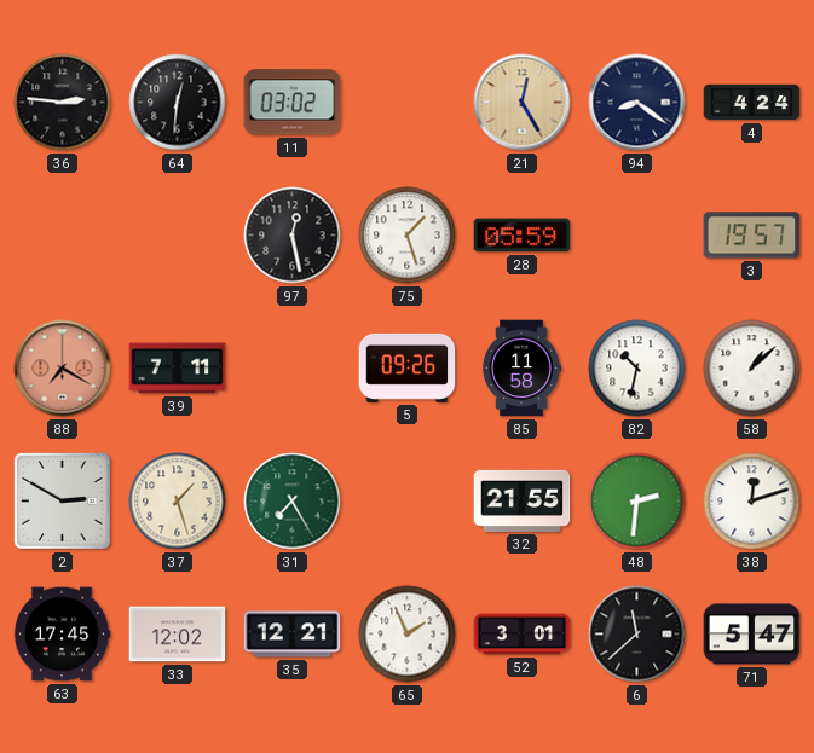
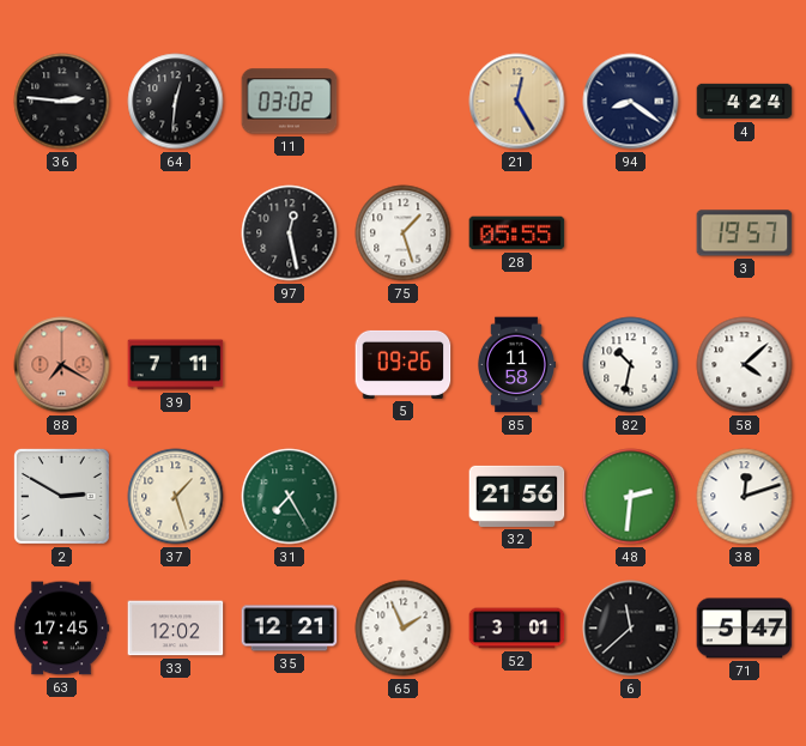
28: 05:59 -> 05:55
58: 1:08 -> 4:08
32: 21:55 -> 21:56
